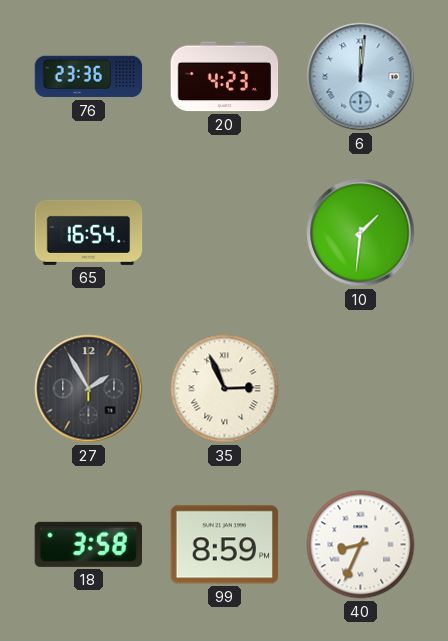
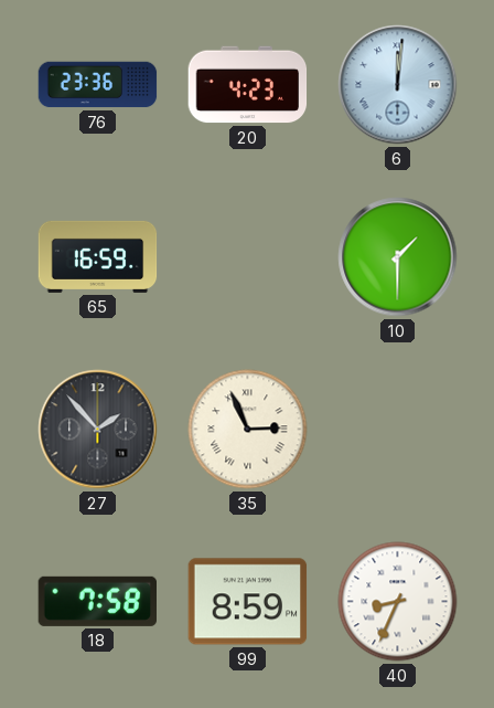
65: 16:54 -> 16:59
10: 1:31 -> 1:30
27: 1:55 -> 1:53
18: 3:58 -> 7:58
